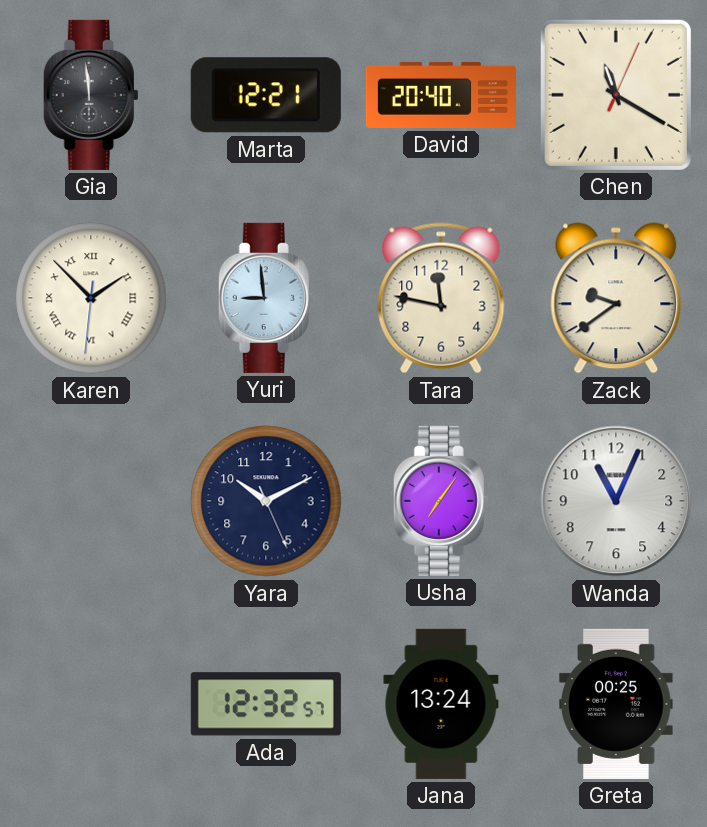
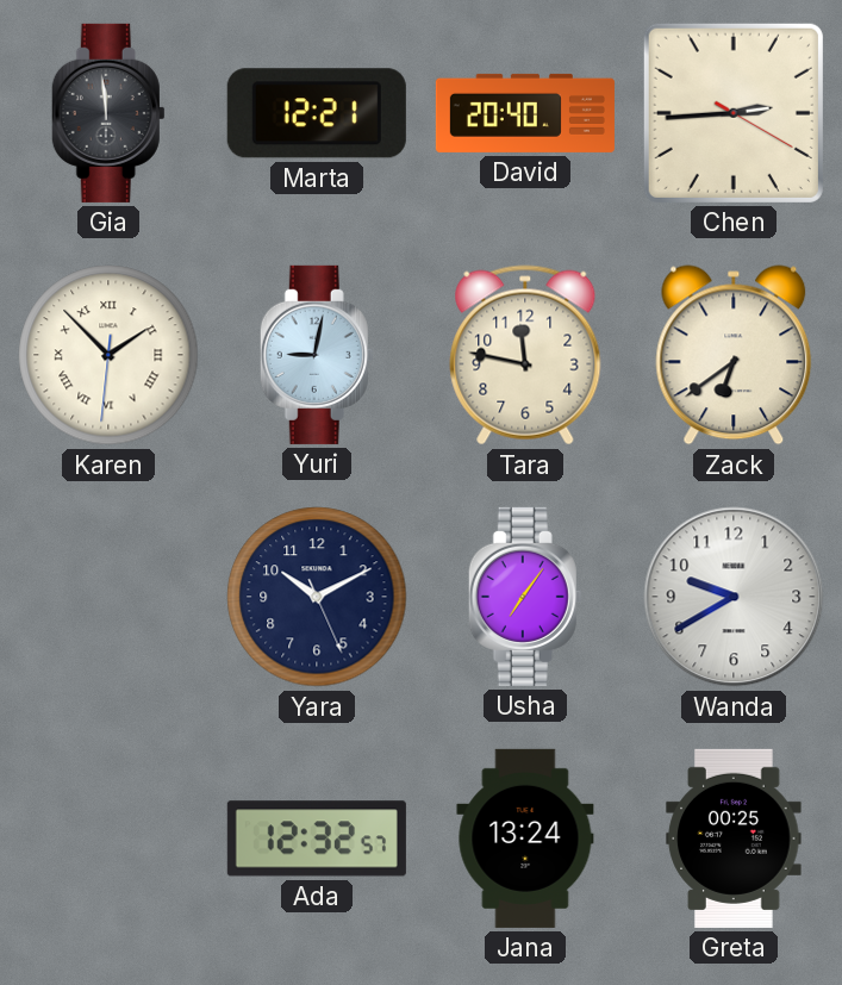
Chen: 11:20 -> 2:44
Yuri: 8:59 -> 9:02
Zack: 9:39 -> 6:39
Wanda: 11:04 -> 9:40
